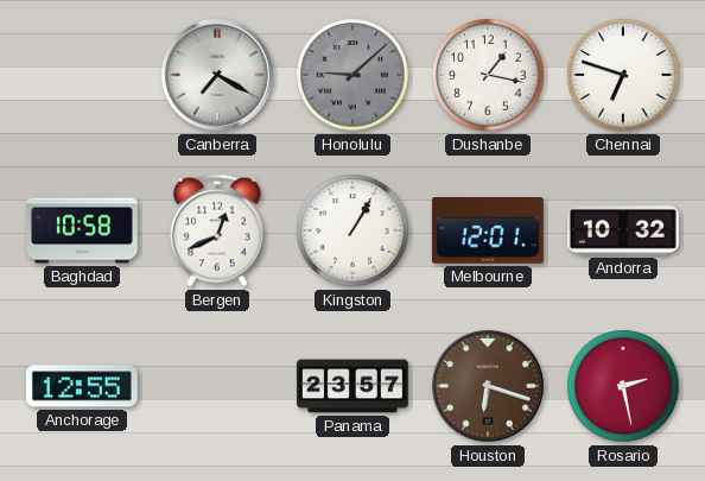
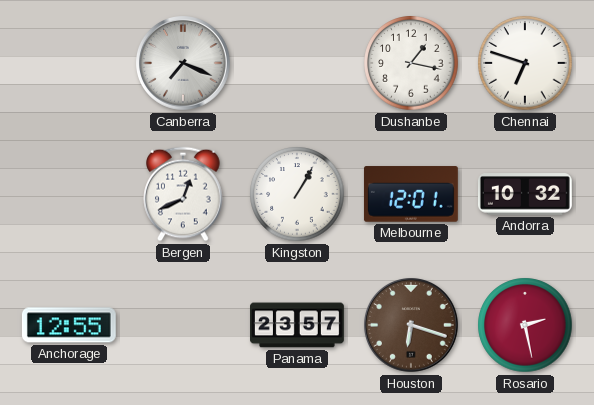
Canberra: 7:20 -> 7:19
Honolulu: 9:08 -> none
Baghdad: 10:58 -> none
